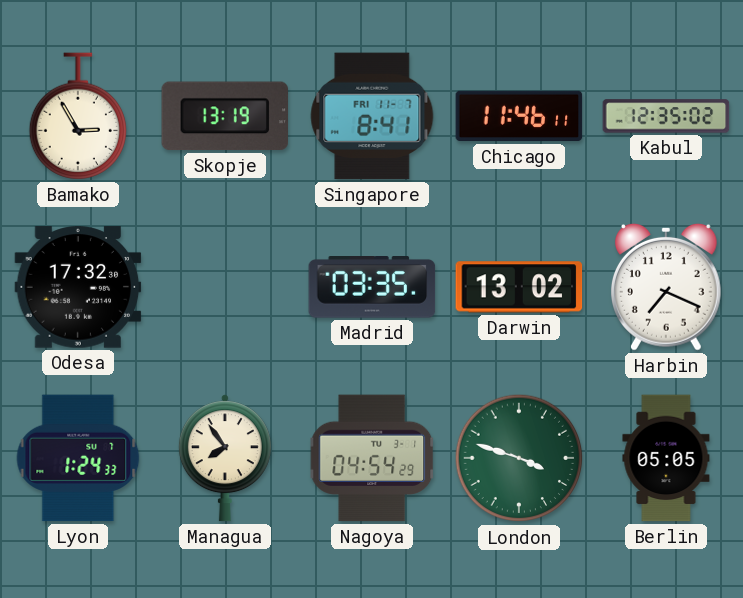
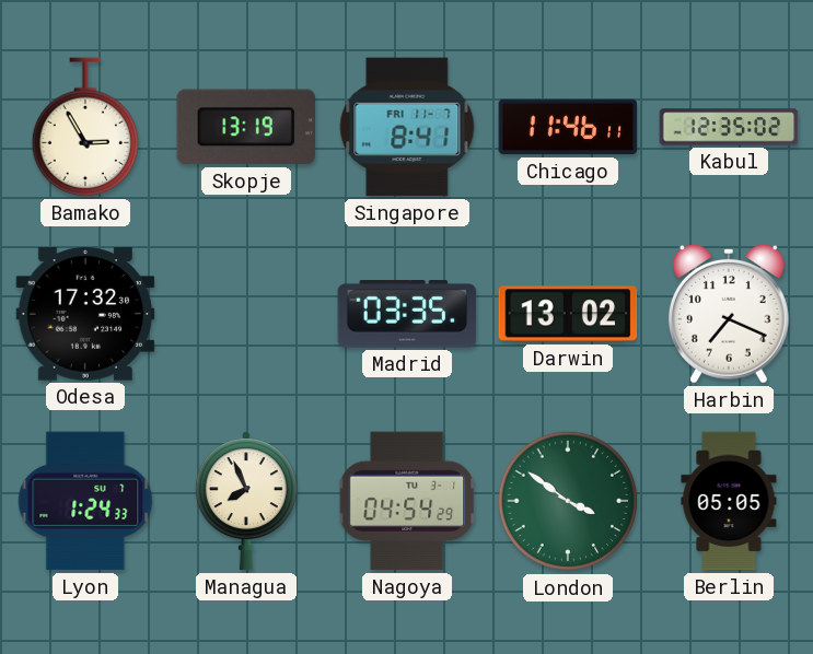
Managua: 7:54 -> 7:56
London: 3:48 -> 3:51
